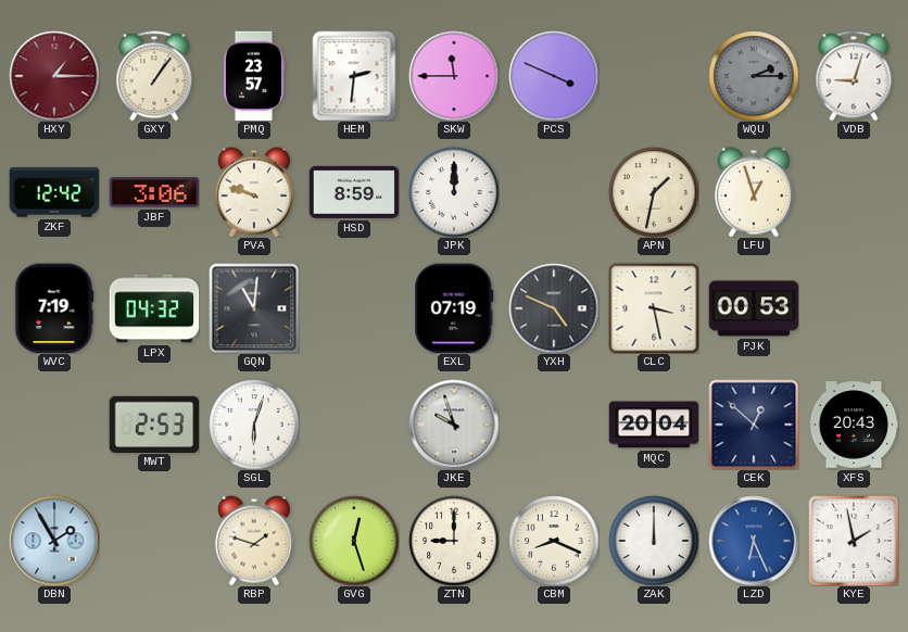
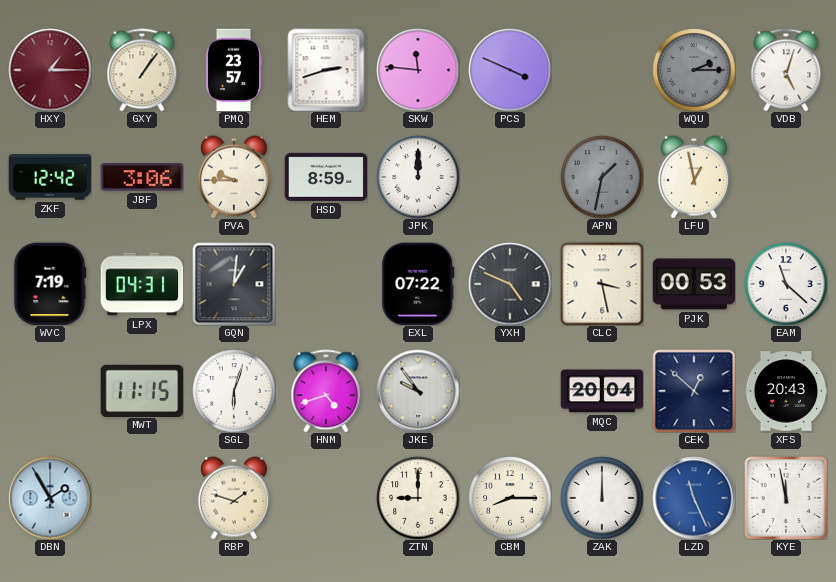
HEM: 2:31 -> 2:42
SKW: 11:45 -> 11:46
VDB: 9:03 -> 5:03
PVA: 9:48 -> 9:45
APN dial: cream -> grey
LFU: 12:57 -> 12:58
LPX: 04:32 -> 04:31
GQN: 11:01 -> 1:01
EXL: 07:19 -> 07:22
EAM: none -> 11:22
MWT: 2:53 -> 11:15
HNM: none -> 4:42
JKE: 9:57 -> 9:54
GVG: 12:27 -> none
CBM: 8:19 -> 8:15
LZD: 6:26 -> 11:26
KYE: 1:58 -> 11:58
